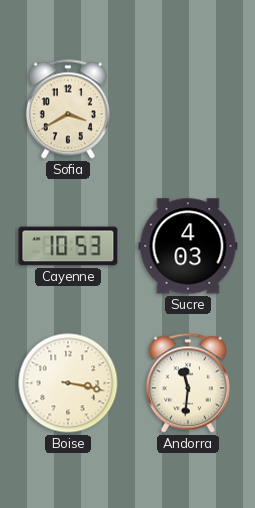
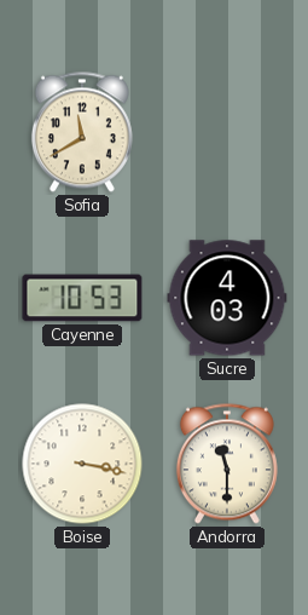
Sofia: 3:40 -> 11:40
Andorra: 11:31 -> 11:30
